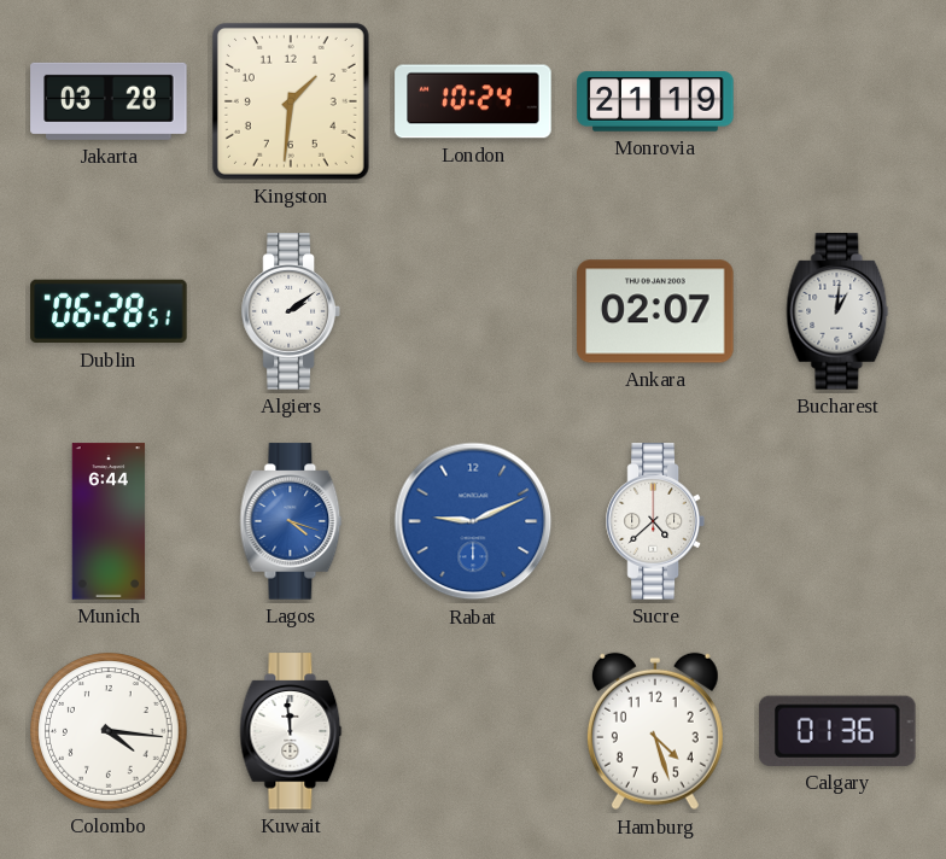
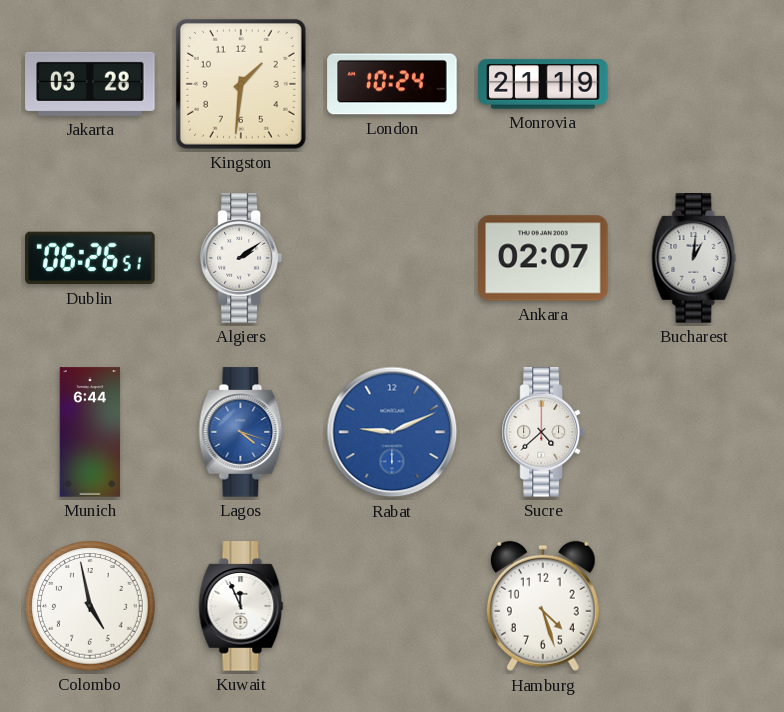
Dublin: 06:28 -> 06:26
Colombo: 4:16 -> 4:58
Kuwait: 11:59 -> 11:56
Calgary: 01:36 -> none
